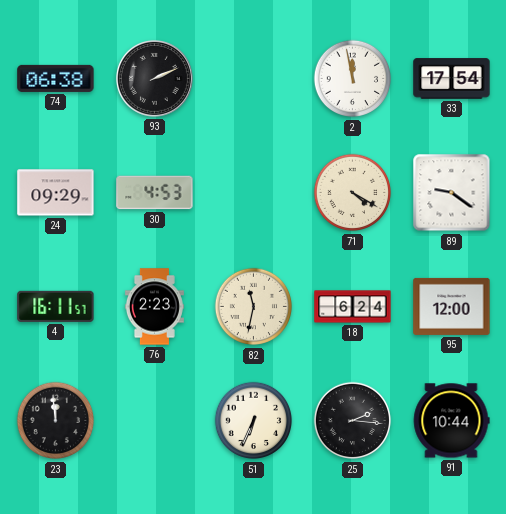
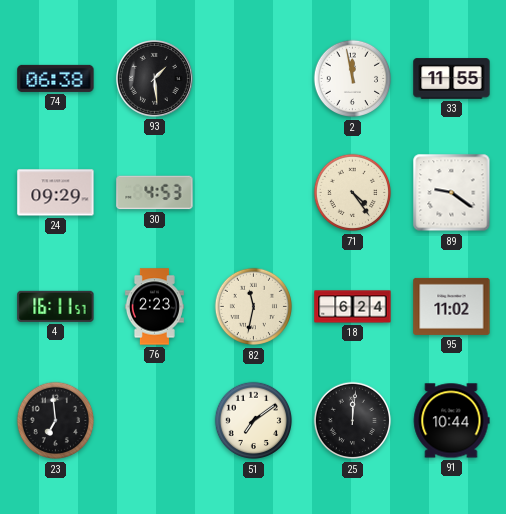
93: 2:11 -> 1:29
33: 17:54 -> 11:55
71: 4:20 -> 4:24
95: 12:00 -> 11:02
23: 11:59 -> 6:59
51: 6:34 -> 7:09
25: 2:16 -> 12:01
